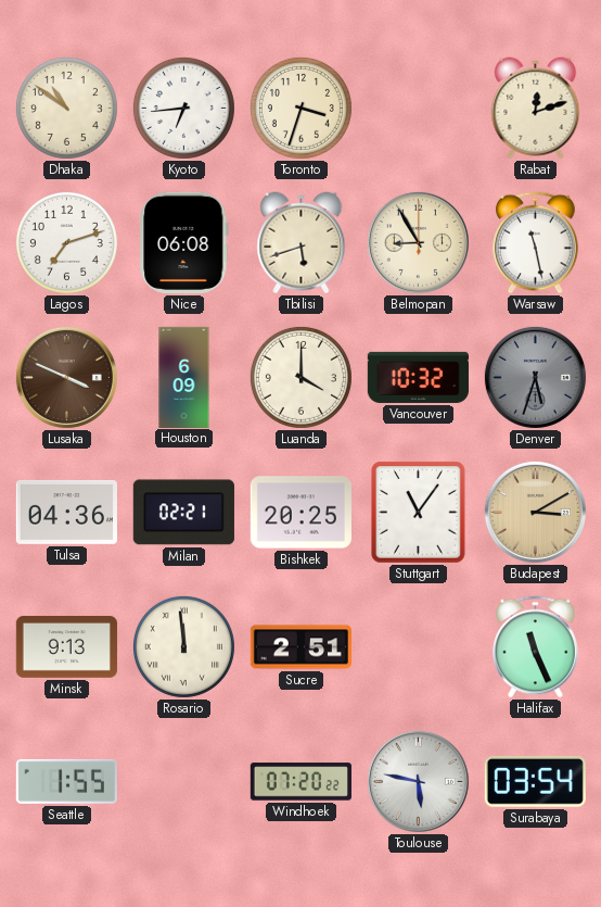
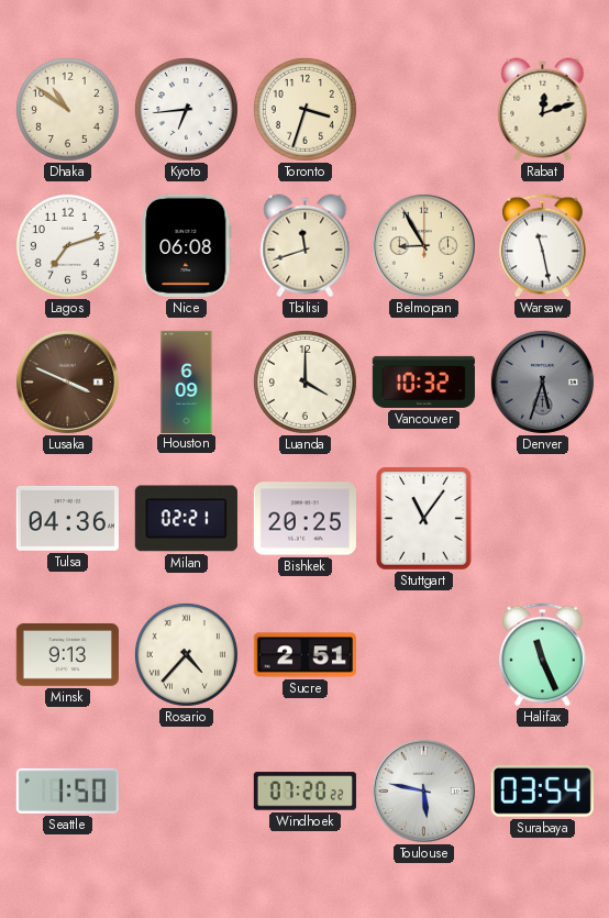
Tbilisi: 5:42 -> 11:42
Budapest: 3:10 -> none
Rosario: 11:59 -> 4:37
Seattle: 1:55 -> 1:50
